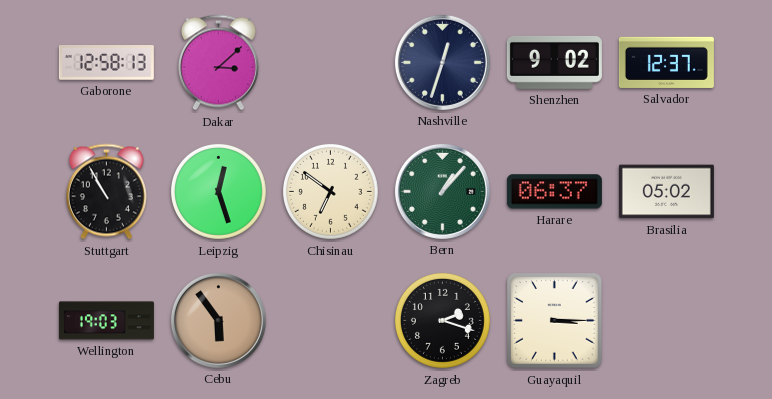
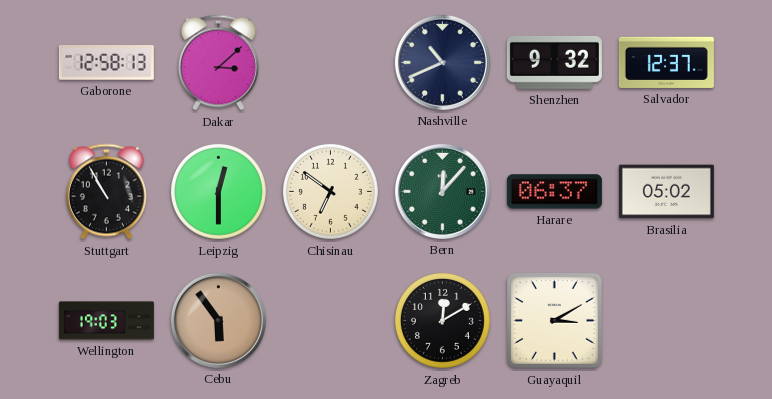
Nashville: 12:33 -> 10:41
Shenzhen: 9:02 -> 9:32
Leipzig: 12:27 -> 12:30
Bern: 1:07 -> 12:07
Zagreb: 2:18 -> 12:10
Guayaquil: 3:15 -> 3:10
